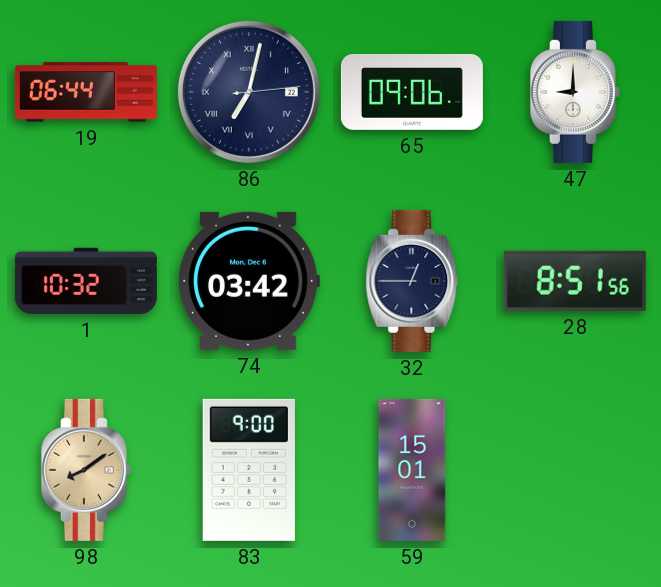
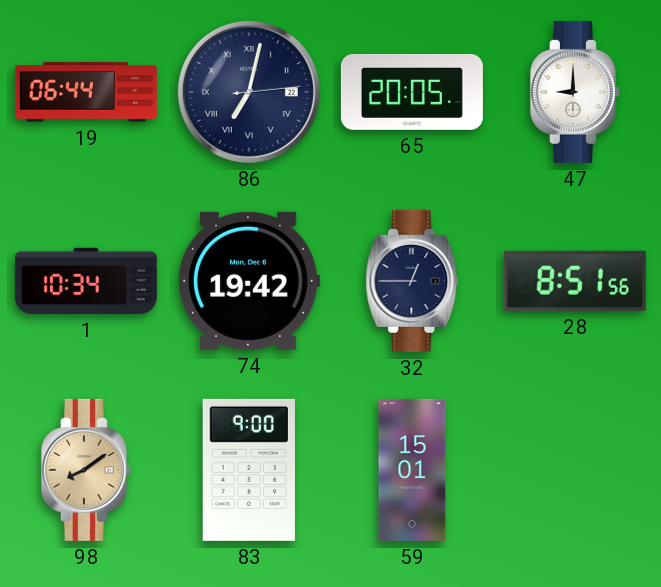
65: 09:06 -> 20:05
1: 10:32 -> 10:34
74: 03:42 -> 19:42
